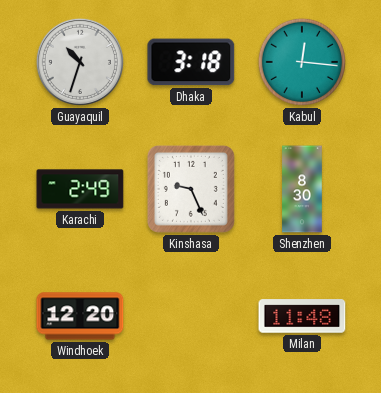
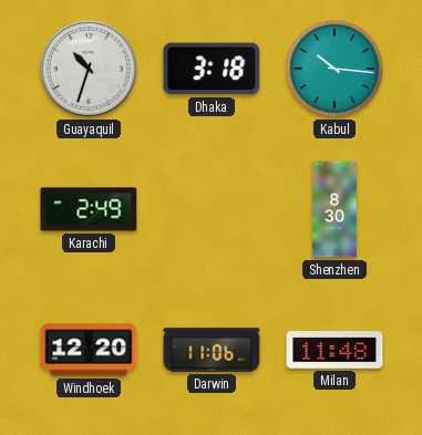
Kabul: 12:16 -> 10:16
Kinshasa: 9:26 -> none
Darwin: none -> 11:06
